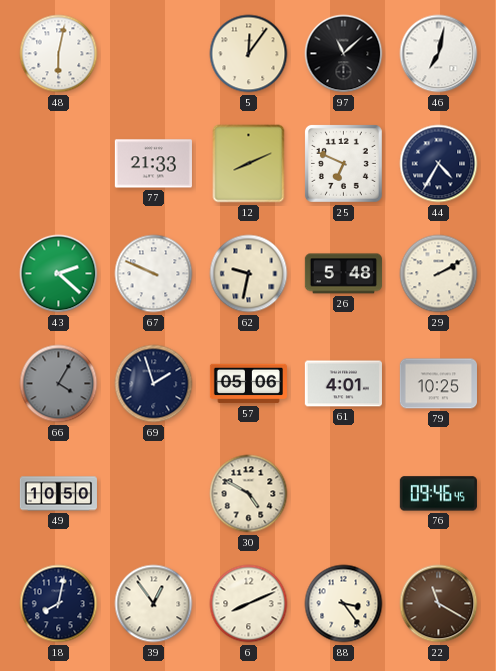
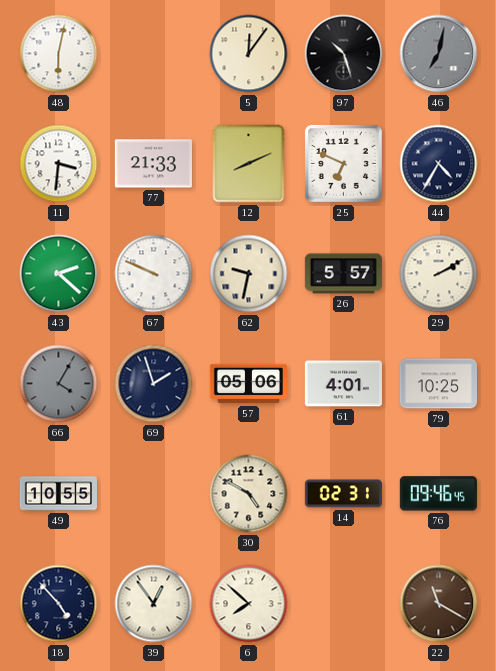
97: 11:08 -> 10:27
46 dial: white -> grey
11: none -> 3:31
26: 5:48 -> 5:57
49: 10:50 -> 10:55
14: none -> 02:31
18: 8:02 -> 4:53
6: 8:11 -> 7:52
88: 3:24 -> none
